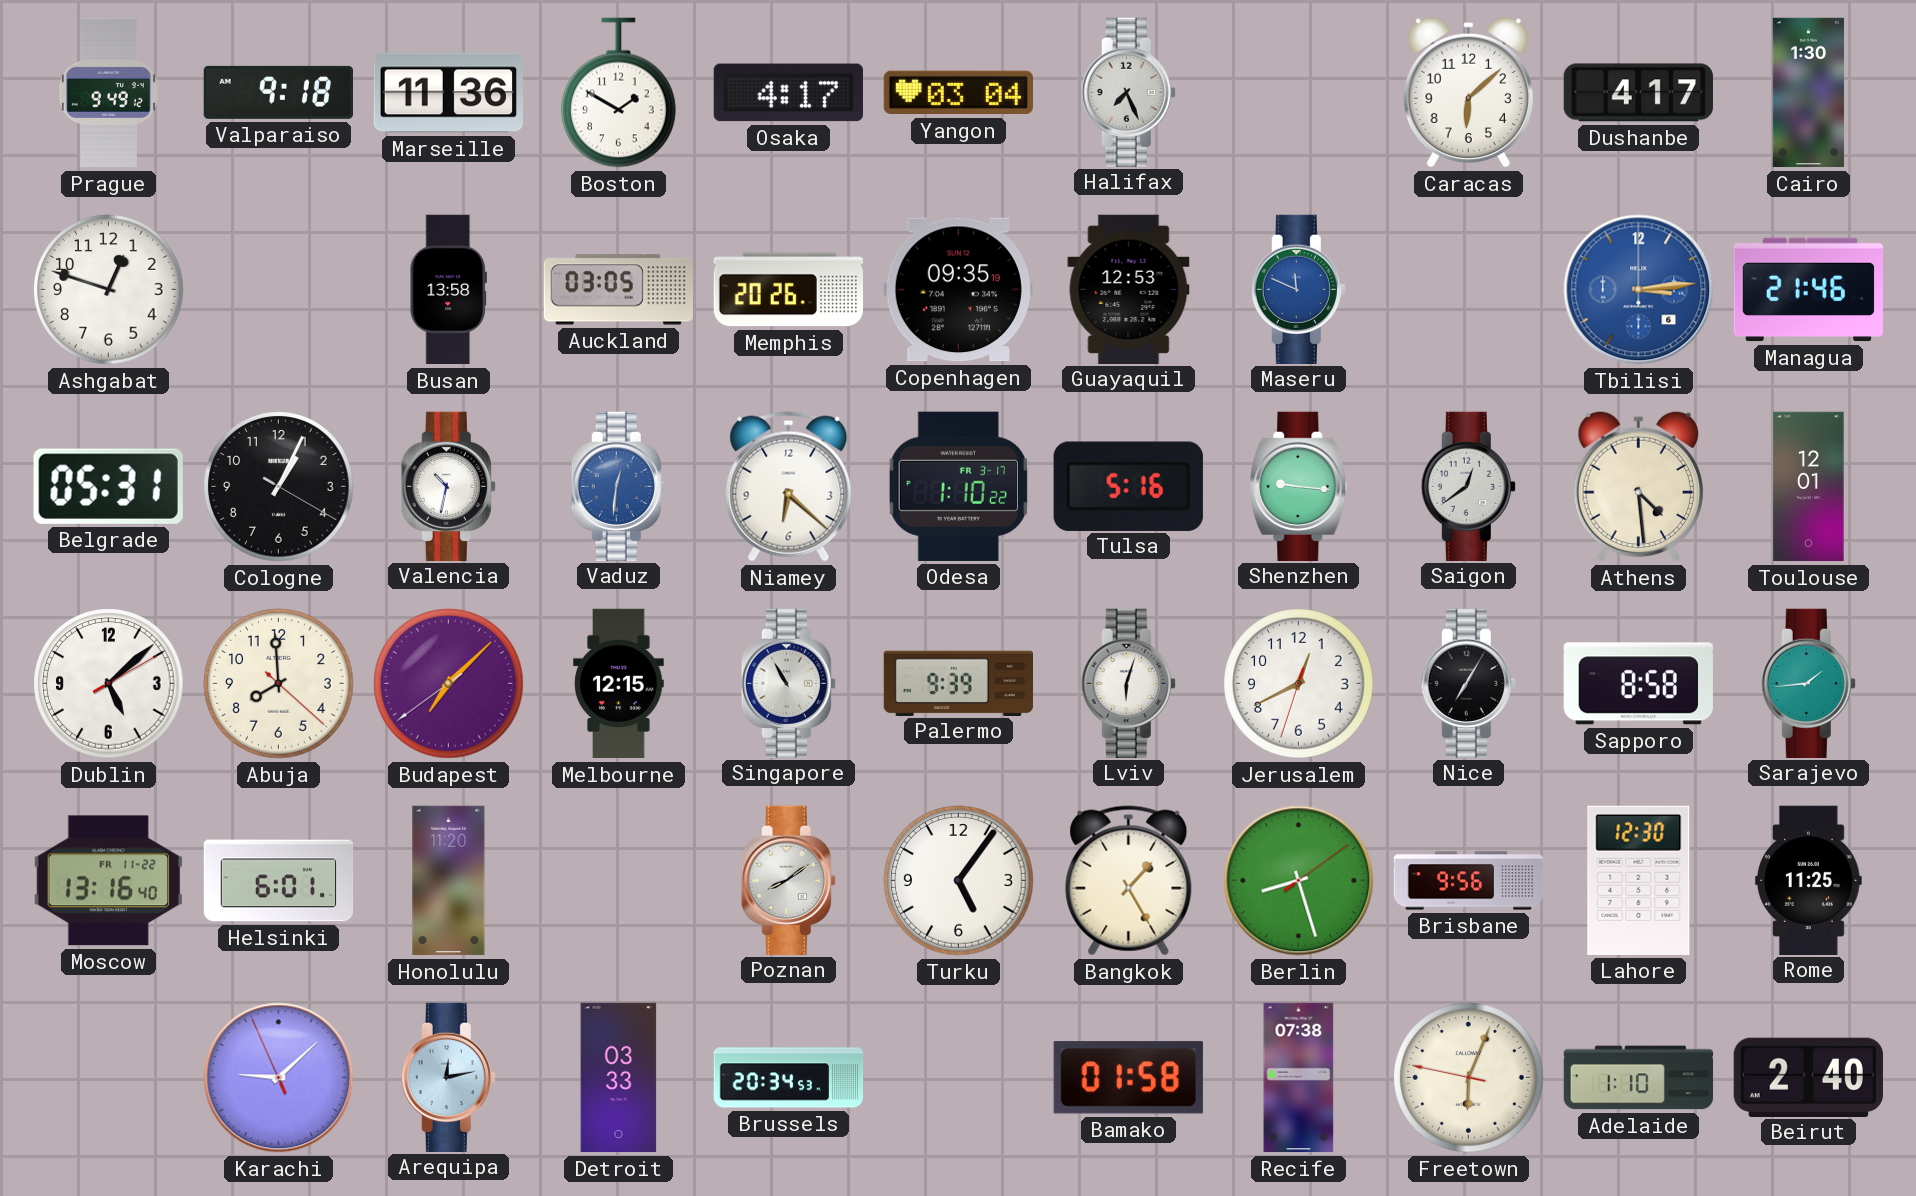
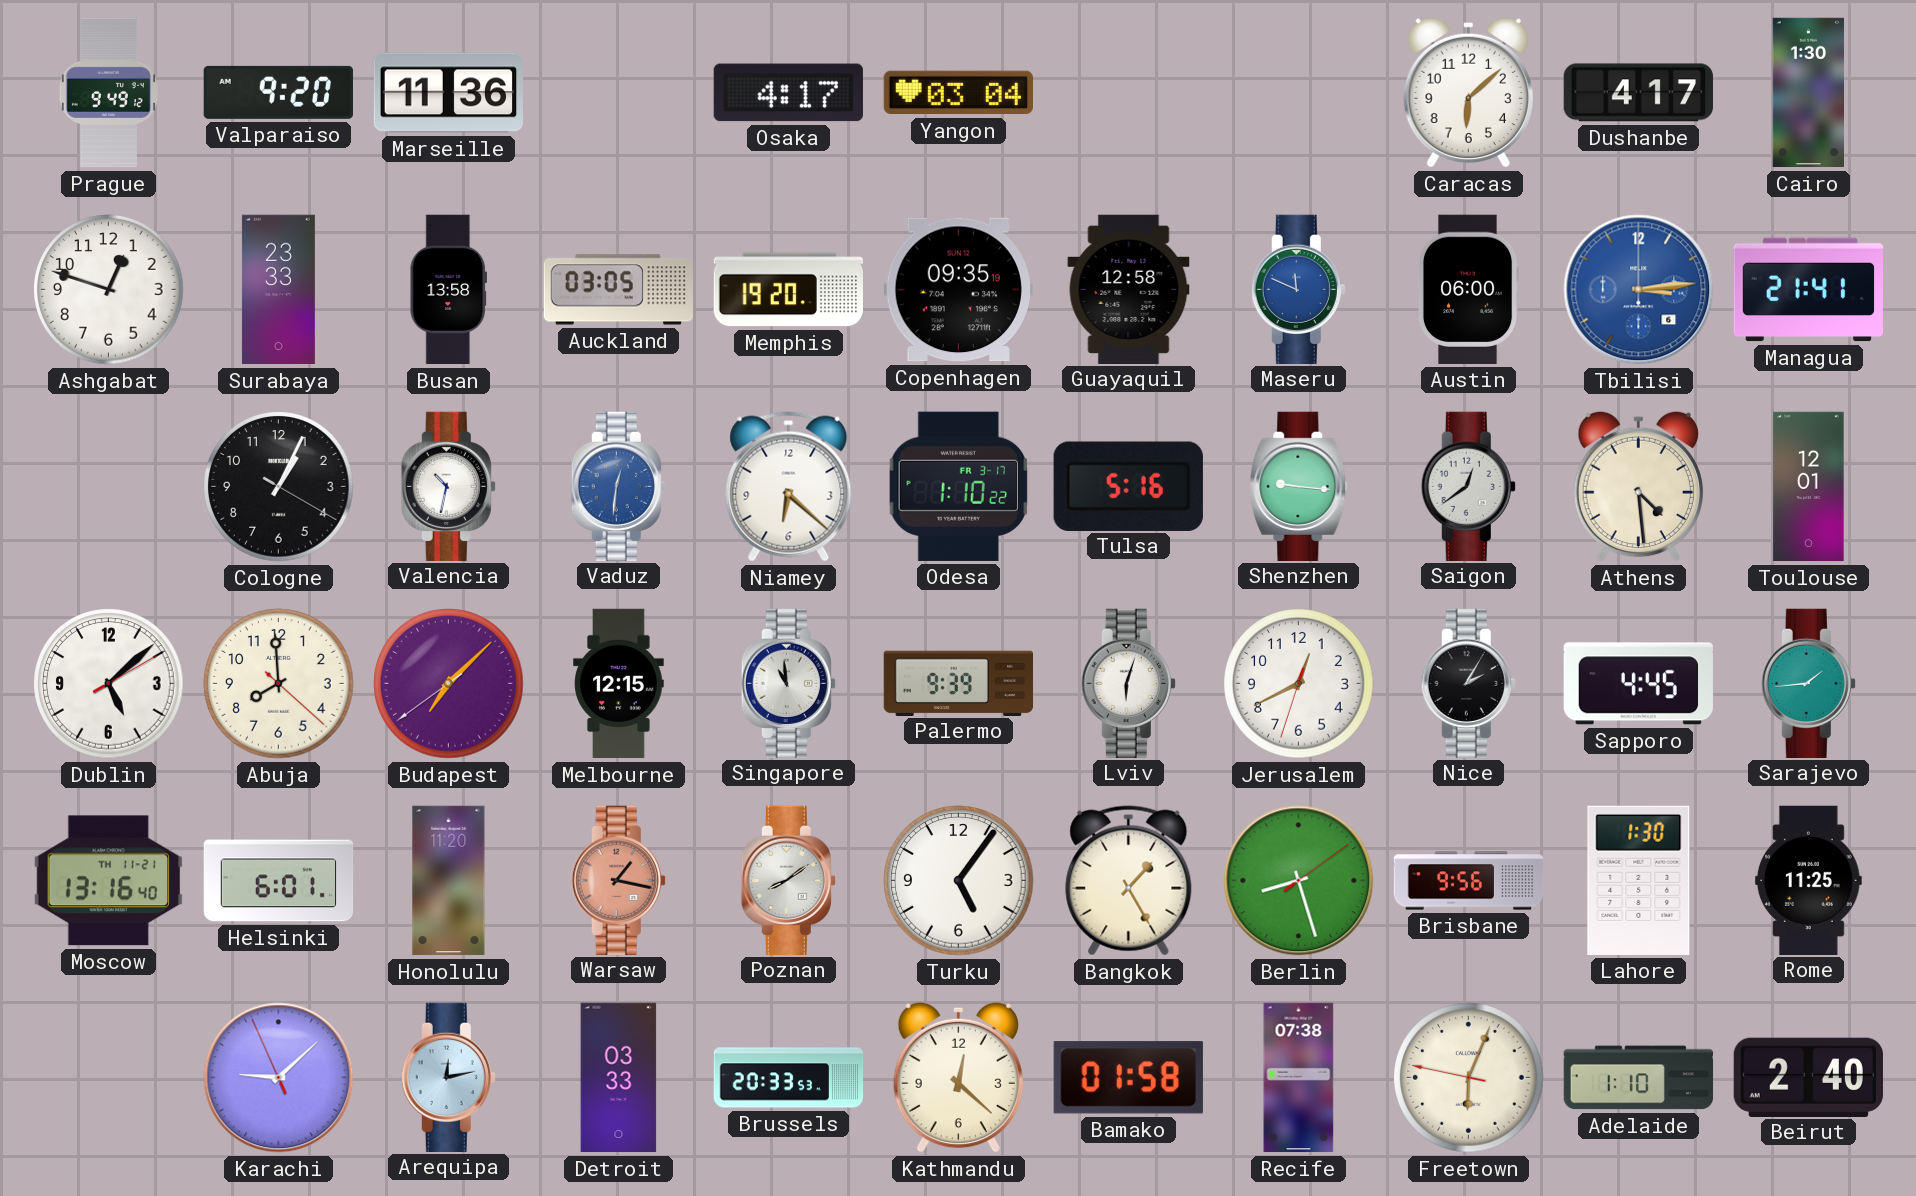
Valparaiso: 9:18 -> 9:20
Boston: 1:50 -> none
Halifax: 7:26 -> none
Surabaya: none -> 23:33
Memphis: 20:26 -> 19:20
Guayaquil: 12:53 -> 12:58
Austin: none -> 06:00
Managua: 21:46 -> 21:41
Belgrade: 05:31 -> none
Singapore: 10:55 -> 10:59
Nice: 7:05 -> 2:05
Sapporo: 8:58 -> 4:45
Moscow date: FR 11-22 -> TH 11-21
Warsaw: none -> 1:17
Lahore: 12:30 -> 1:30
Brussels: 20:34 -> 20:33
Kathmandu: none -> 12:22
